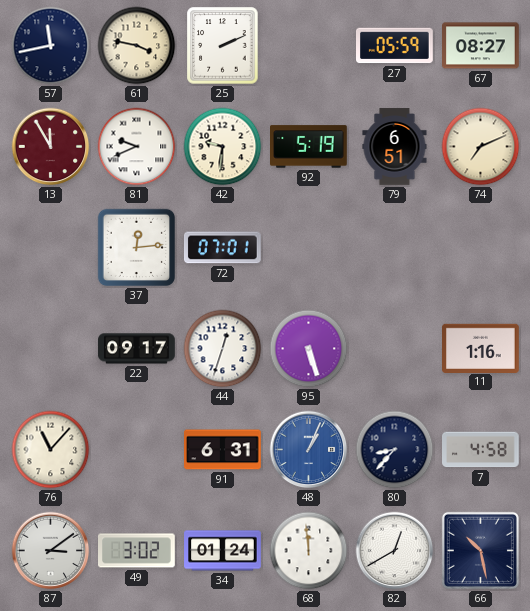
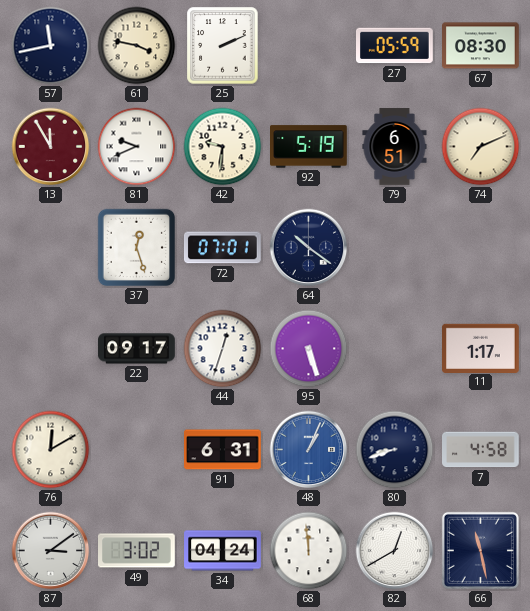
67: 08:27 -> 08:30
37: 12:14 -> 12:27
64: none -> 10:21
11: 1:16 -> 1:17
76: 11:07 -> 12:10
80: 8:37 -> 8:42
34: 01:24 -> 04:24
66: 10:28 -> 11:28
